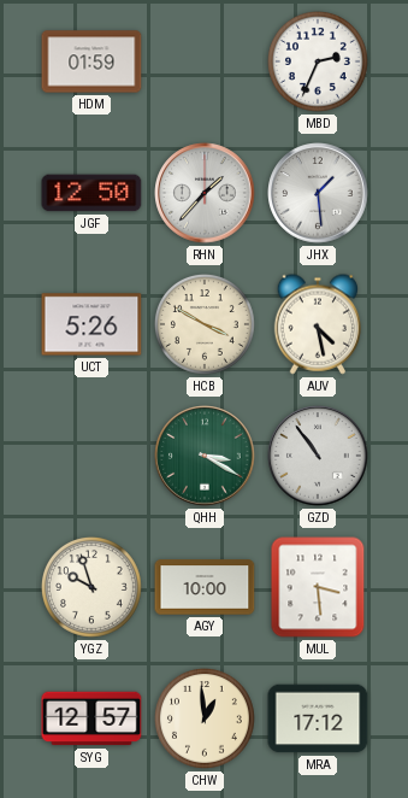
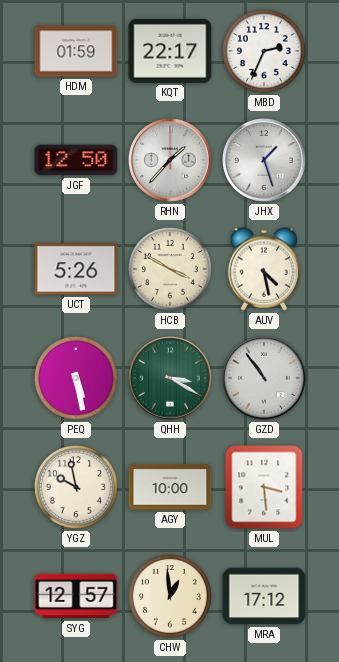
KQT: none -> 22:17
JHX: 1:29 -> 1:27
PEQ: none -> 5:28
YGZ: 9:57 -> 9:58
